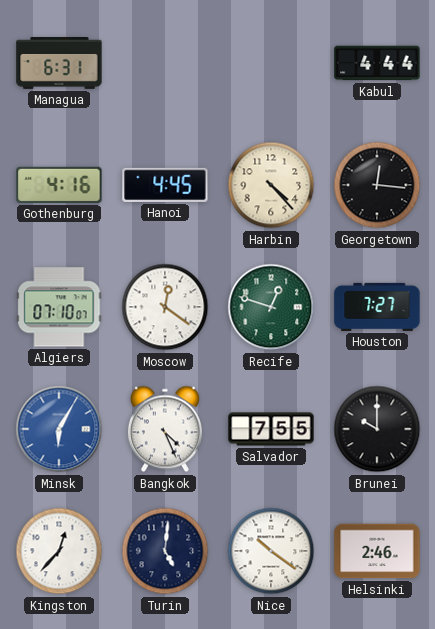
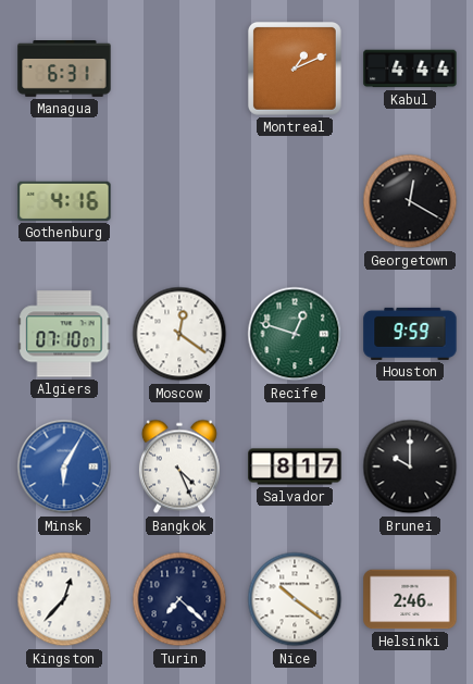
Montreal: none -> 1:11
Hanoi: 4:45 -> none
Harbin: 4:23 -> none
Georgetown: 12:16 -> 12:20
Houston: 7:27 -> 9:59
Salvador: 7:55 -> 8:17
Turin: 5:01 -> 7:22
